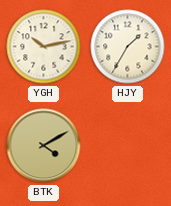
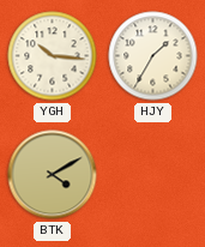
YGH: 10:13 -> 10:16
